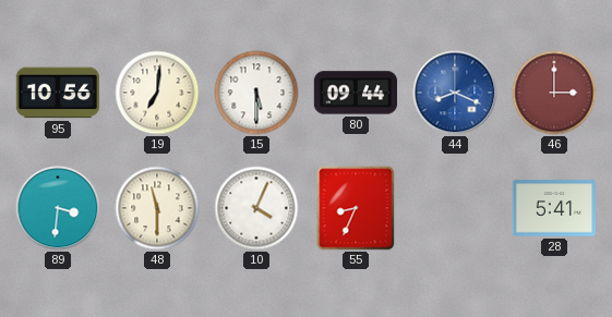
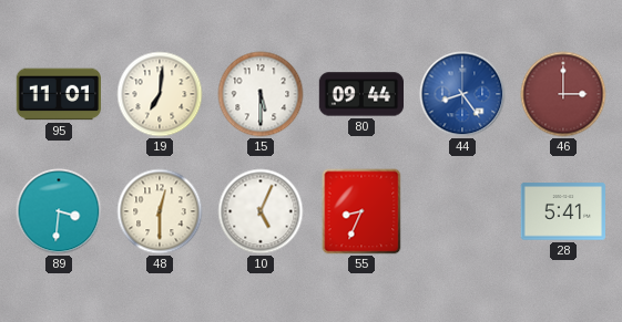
95: 10:56 -> 11:01
44: 8:19 -> 8:24
48: 11:30 -> 12:30
10: 4:04 -> 5:04
